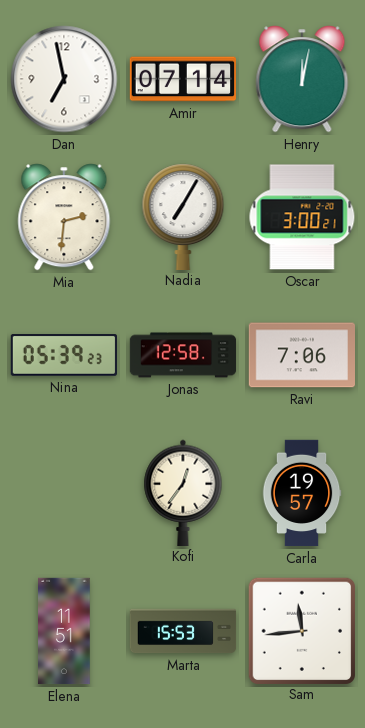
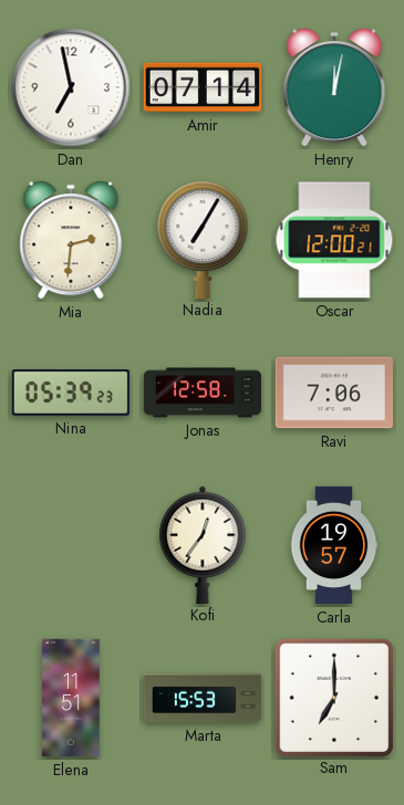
Oscar: 3:00 -> 12:00
Sam: 11:44 -> 7:00
